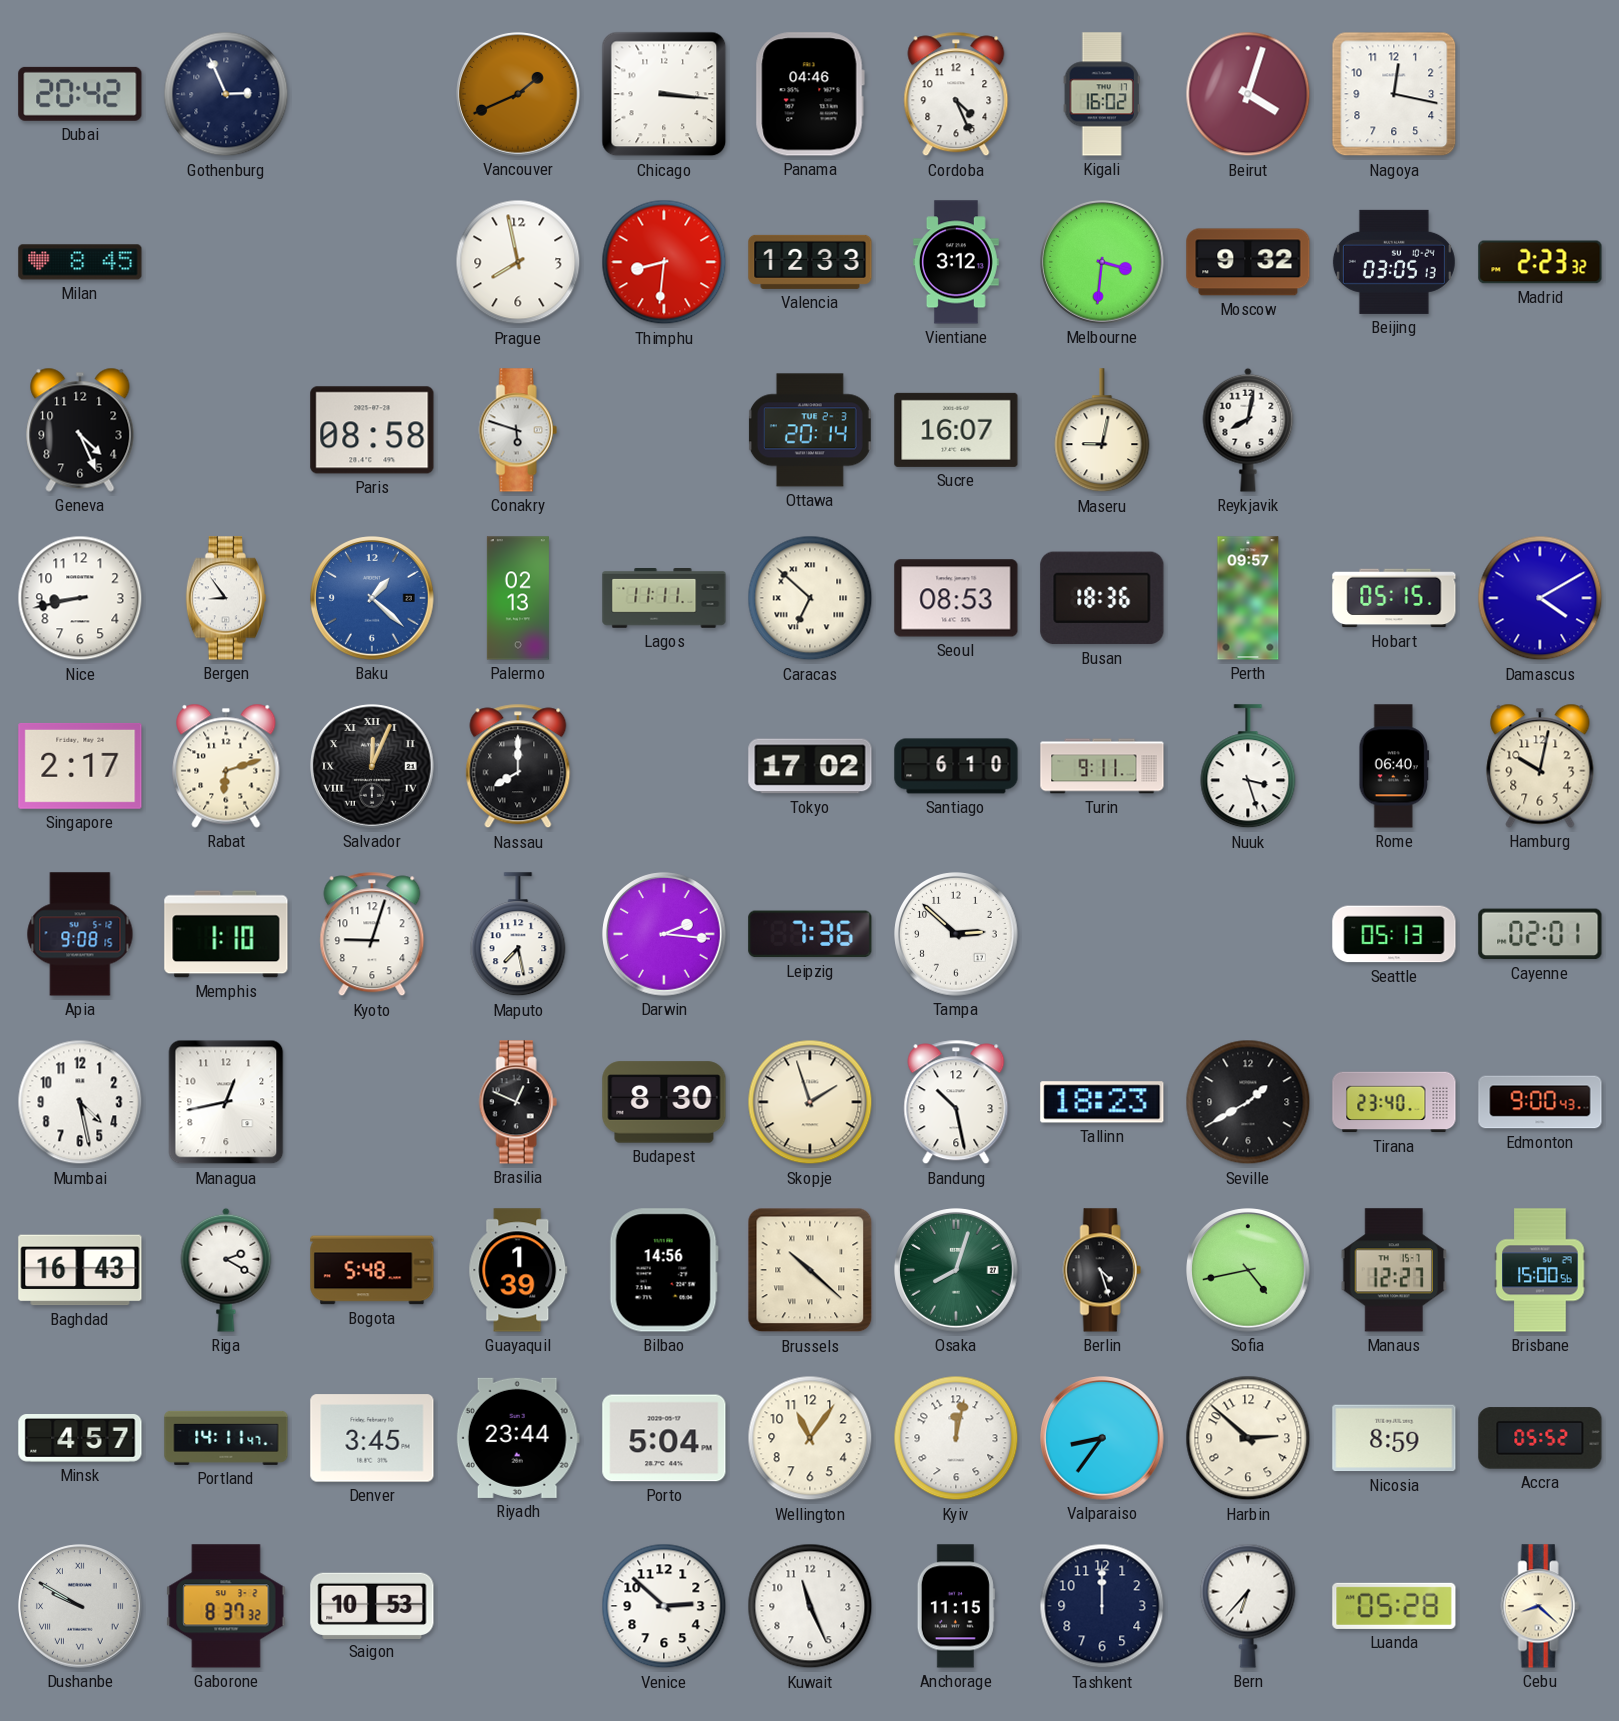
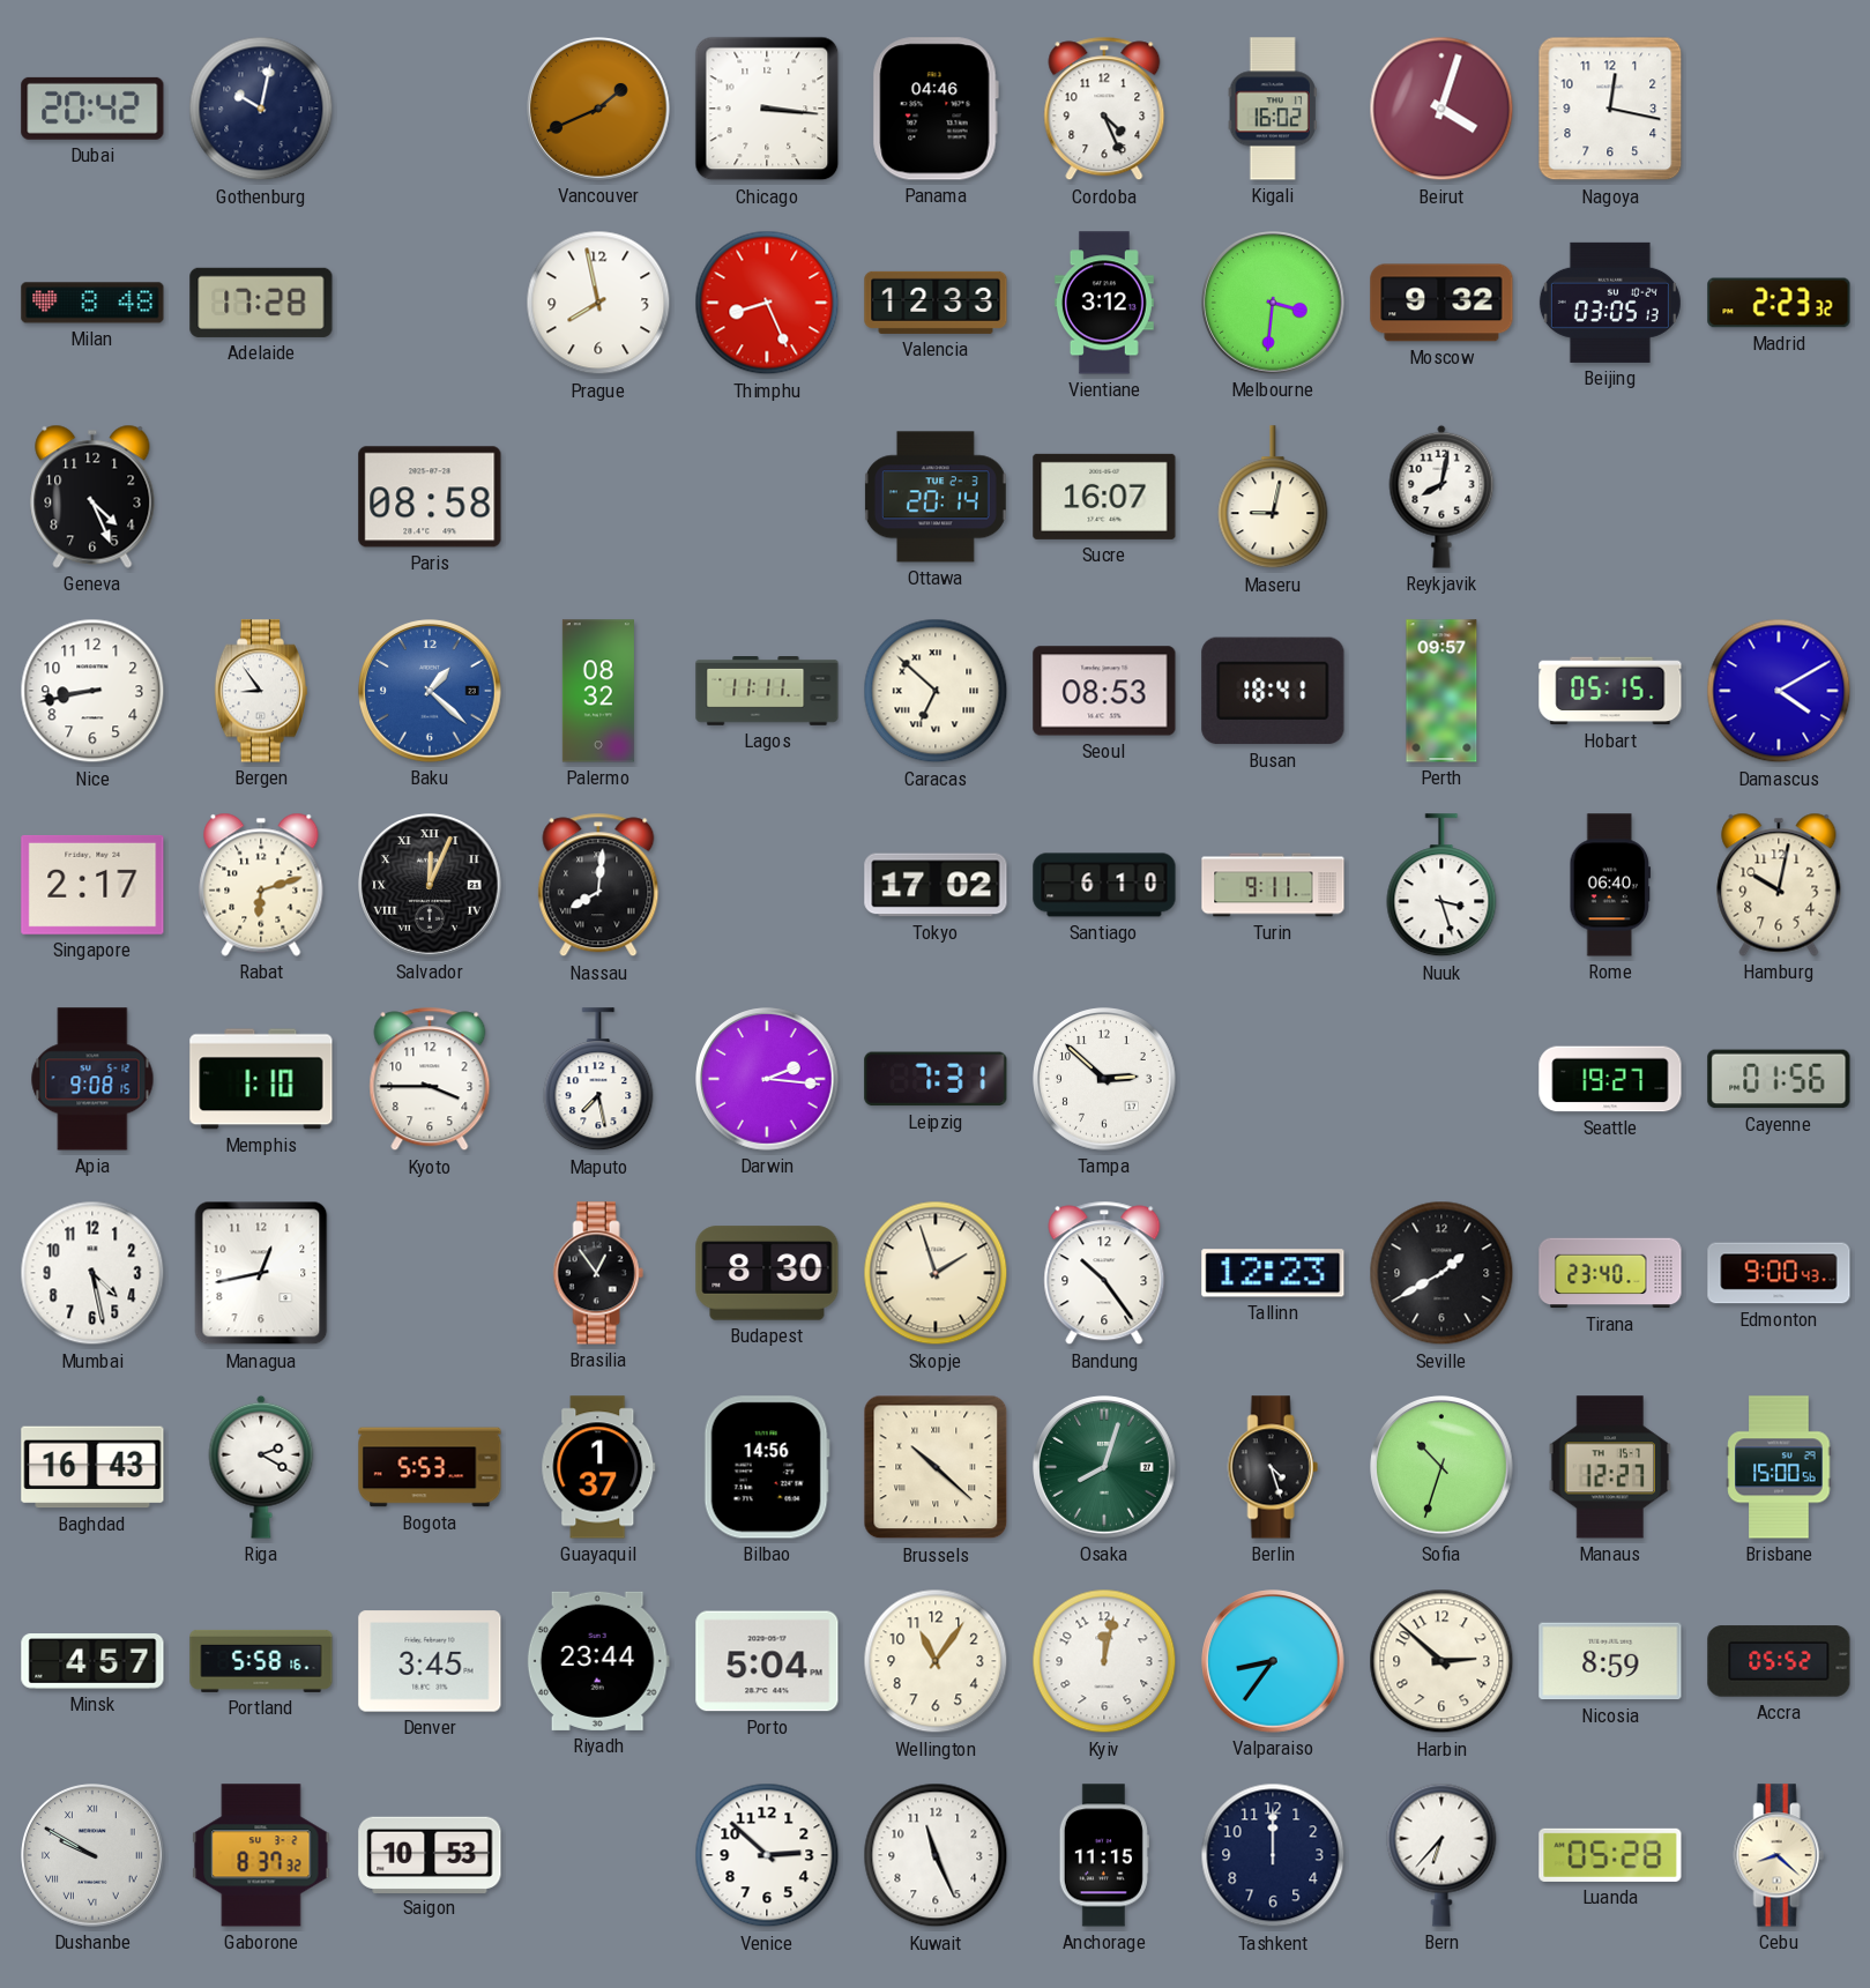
Gothenburg: 2:56 -> 10:02
Milan: 8:45 -> 8:48
Adelaide: none -> 17:28
Thimphu: 8:31 -> 8:26
Conakry: 5:48 -> none
Palermo: 02:13 -> 08:32
Busan: 18:36 -> 18:41
Nassau: 8:00 -> 8:01
Kyoto: 9:03 -> 3:45
Leipzig: 7:36 -> 7:31
Seattle: 05:13 -> 19:27
Cayenne: 02:01 -> 01:56
Brasilia: 12:49 -> 12:54
Bandung: 10:28 -> 10:24
Tallinn: 18:23 -> 12:23
Bogota: 5:48 -> 5:53
Guayaquil: 1:39 -> 1:37
Sofia: 4:43 -> 10:33
Portland: 14:11 -> 5:58
